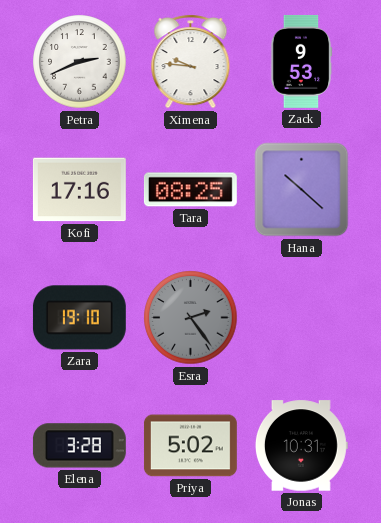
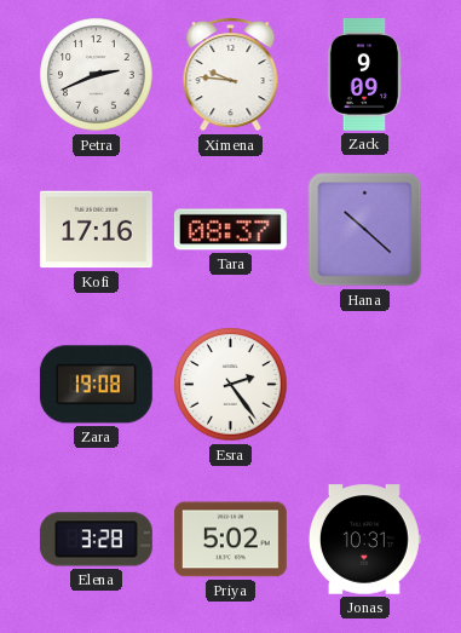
Zack: 9:53 -> 9:09
Tara: 08:25 -> 08:37
Zara: 19:10 -> 19:08
Esra dial: grey -> white
